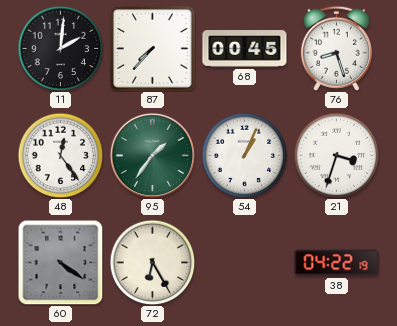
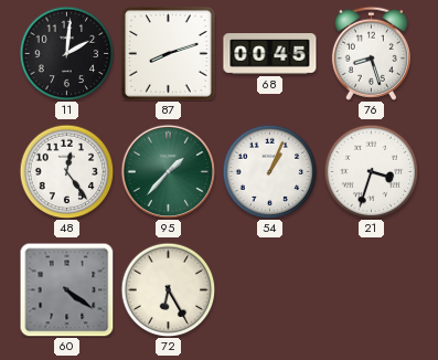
87: 7:37 -> 8:12
95: 1:36 -> 1:37
38: 04:22 -> none
